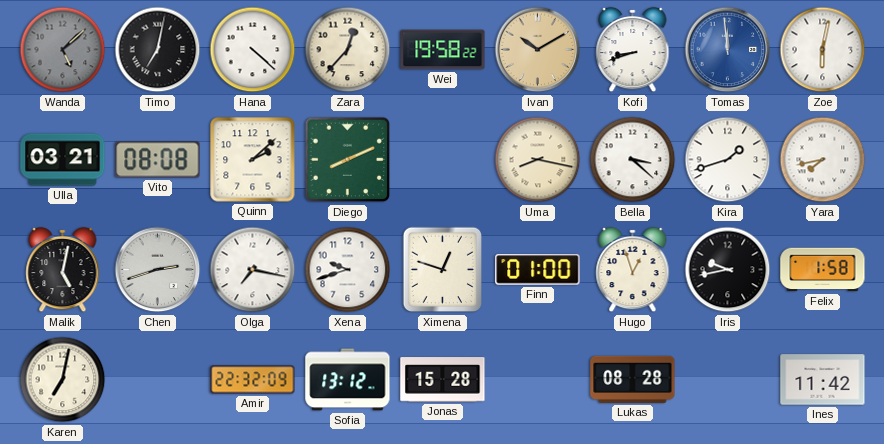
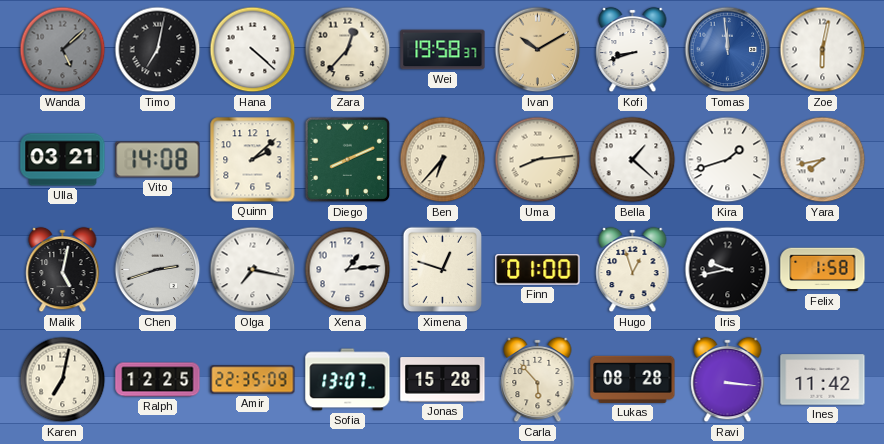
Wei: 19:58:22 -> 19:58:37
Vito: 08:08 -> 14:08
Ben: none -> 6:37
Uma: 8:17 -> 8:14
Bella: 3:22 -> 1:22
Xena: 9:42 -> 1:14
Ralph: none -> 12:25
Amir: 22:32 -> 22:35
Sofia: 13:12 -> 13:07
Carla: none -> 5:53
Ravi: none -> 3:16
